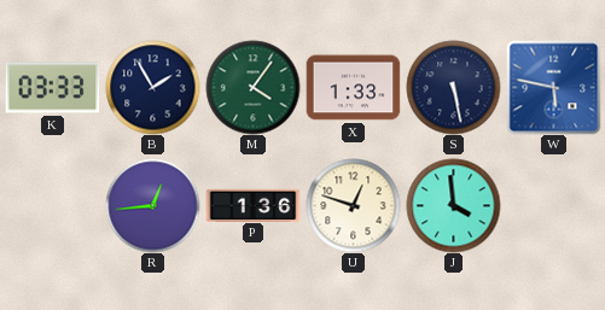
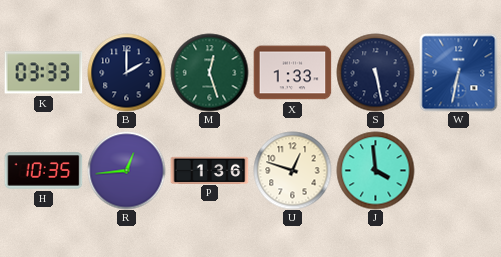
B: 1:55 -> 2:00
M: 4:06 -> 12:27
W: 5:47 -> 6:32
H: none -> 10:35
